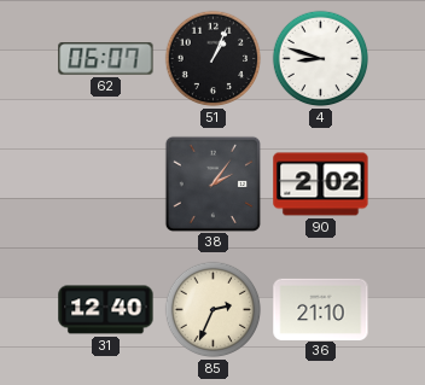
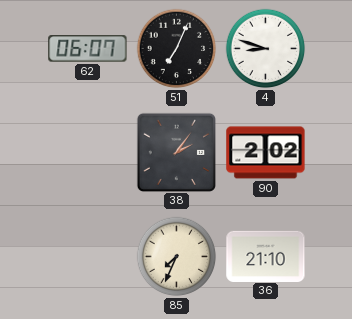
51: 1:04 -> 7:04
31: 12:40 -> none
85: 2:34 -> 7:34
